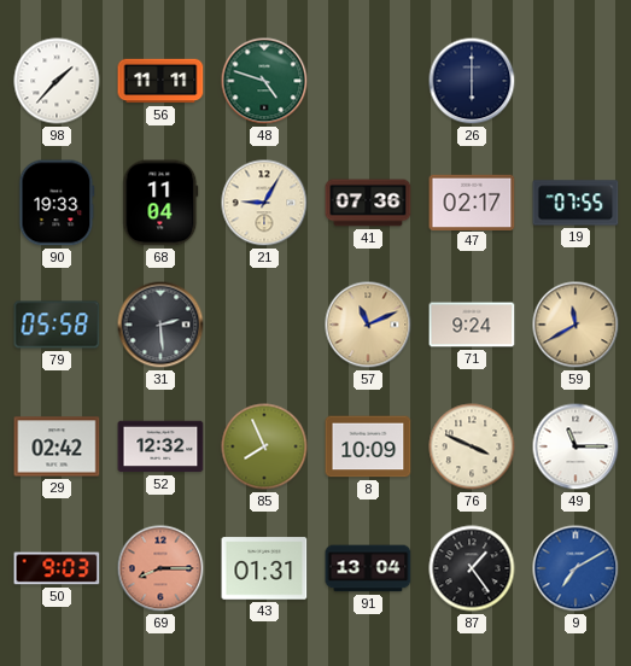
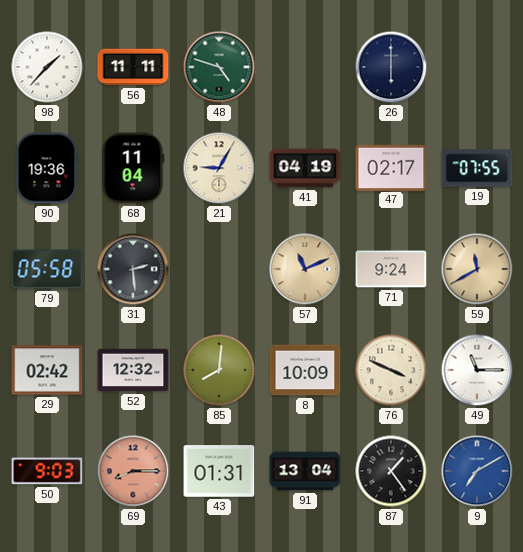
90: 19:33 -> 19:36
41: 07:36 -> 04:19
85: 7:56 -> 8:01
